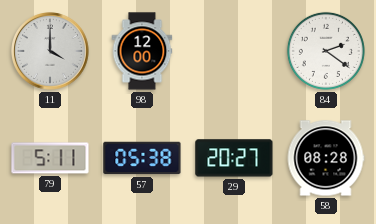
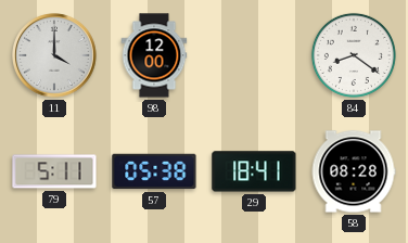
84: 2:21 -> 8:21
29: 20:27 -> 18:41
